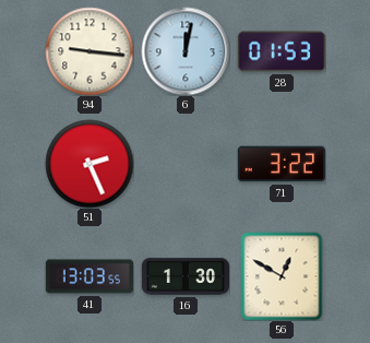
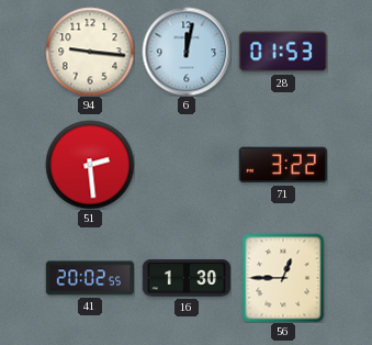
51: 2:26 -> 2:29
41: 13:03 -> 20:02
56: 12:50 -> 12:45
